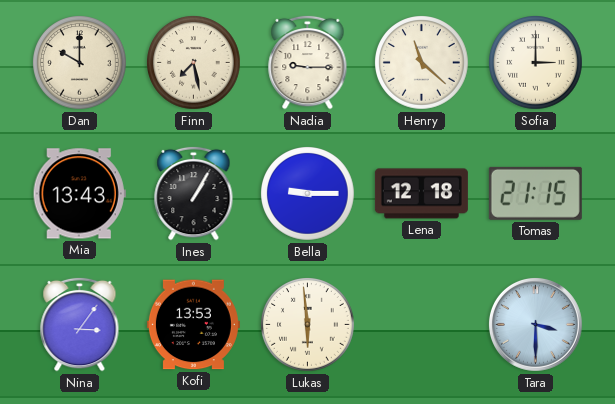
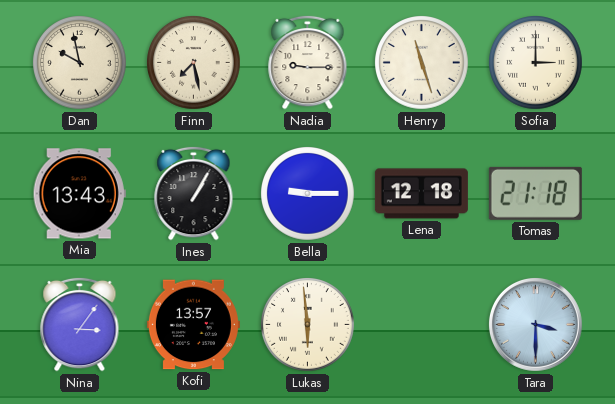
Dan: 10:00 -> 9:58
Henry: 11:22 -> 11:27
Tomas: 21:15 -> 21:18
Kofi: 13:53 -> 13:57
